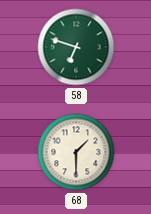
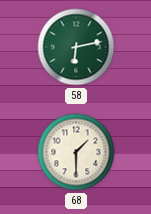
58: 6:48 -> 6:13
